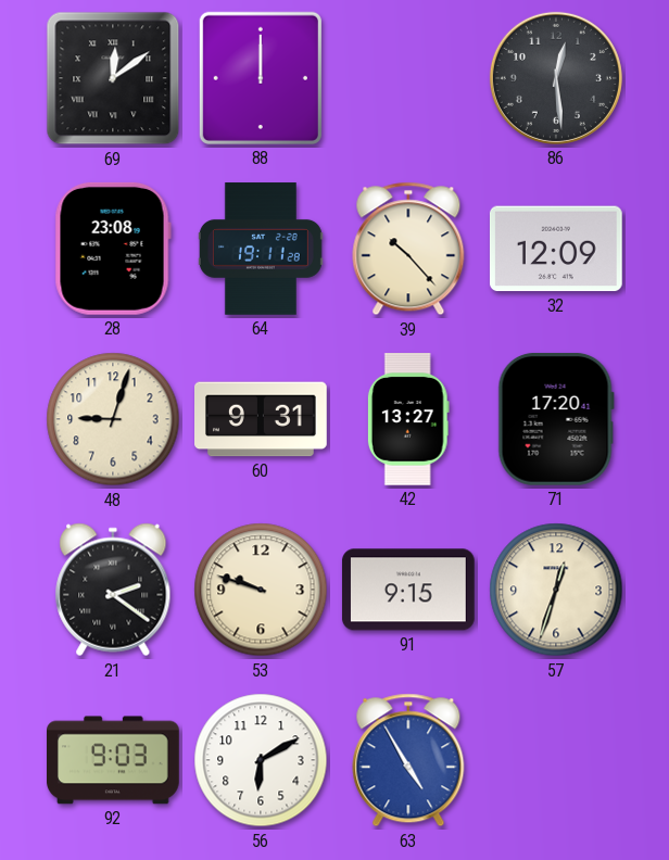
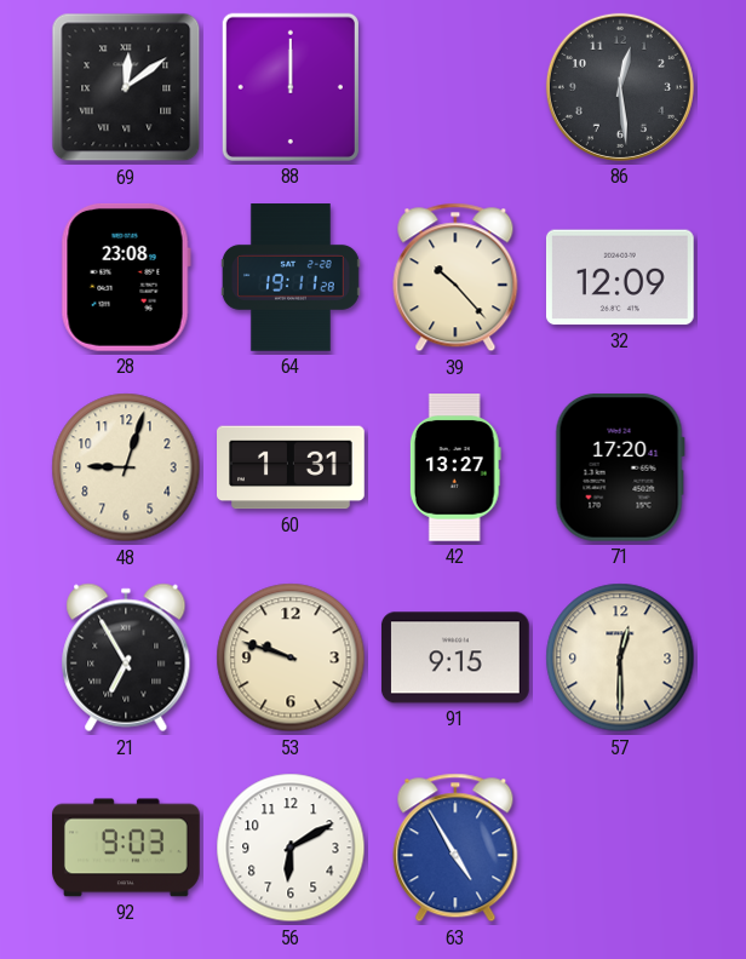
60: 9:31 -> 1:31
21: 2:21 -> 6:55
57: 12:33 -> 12:30
